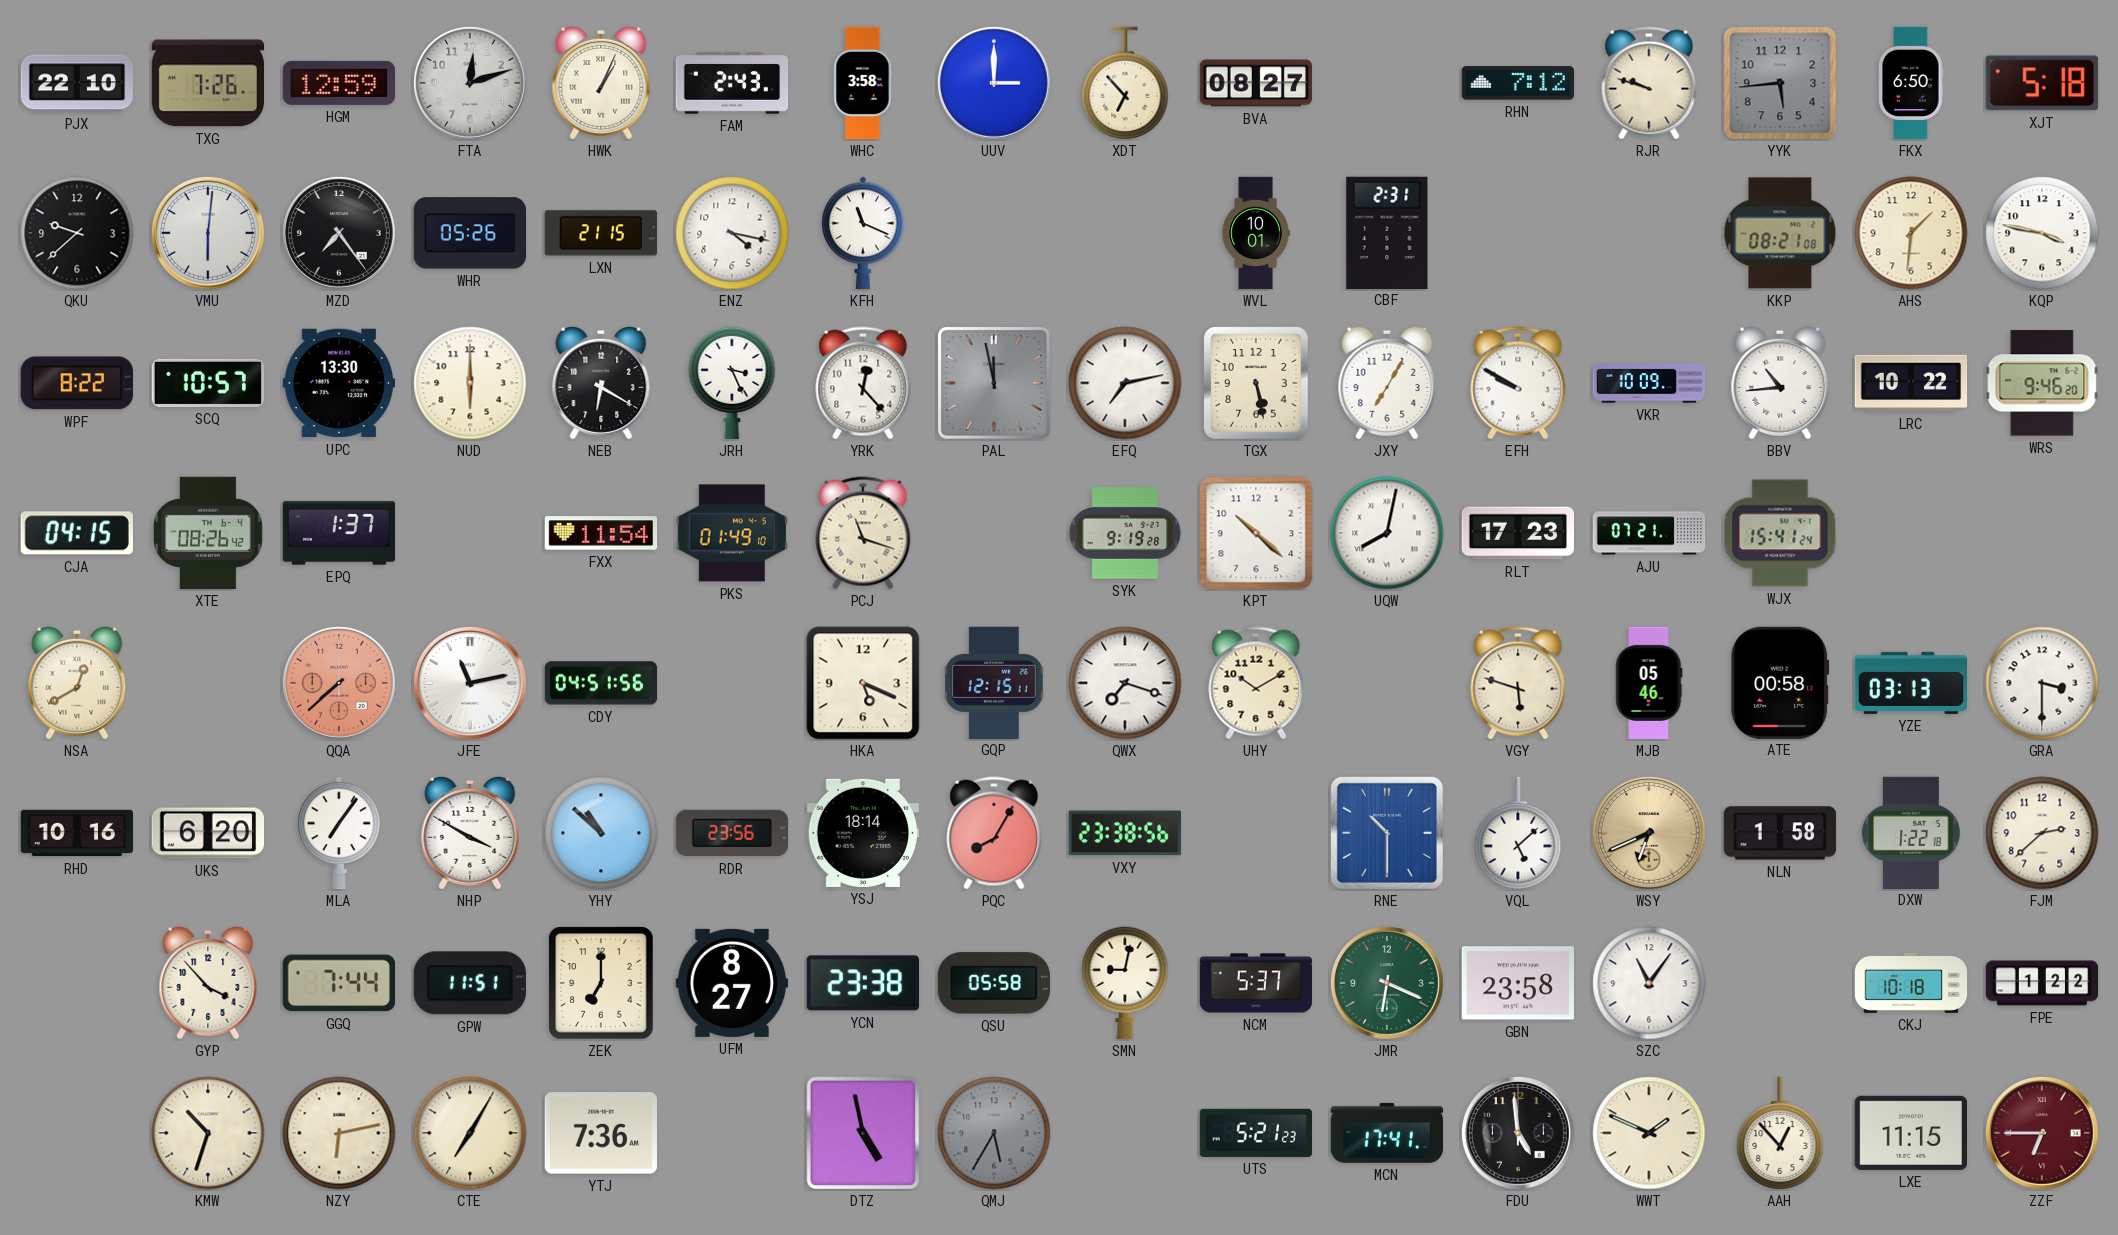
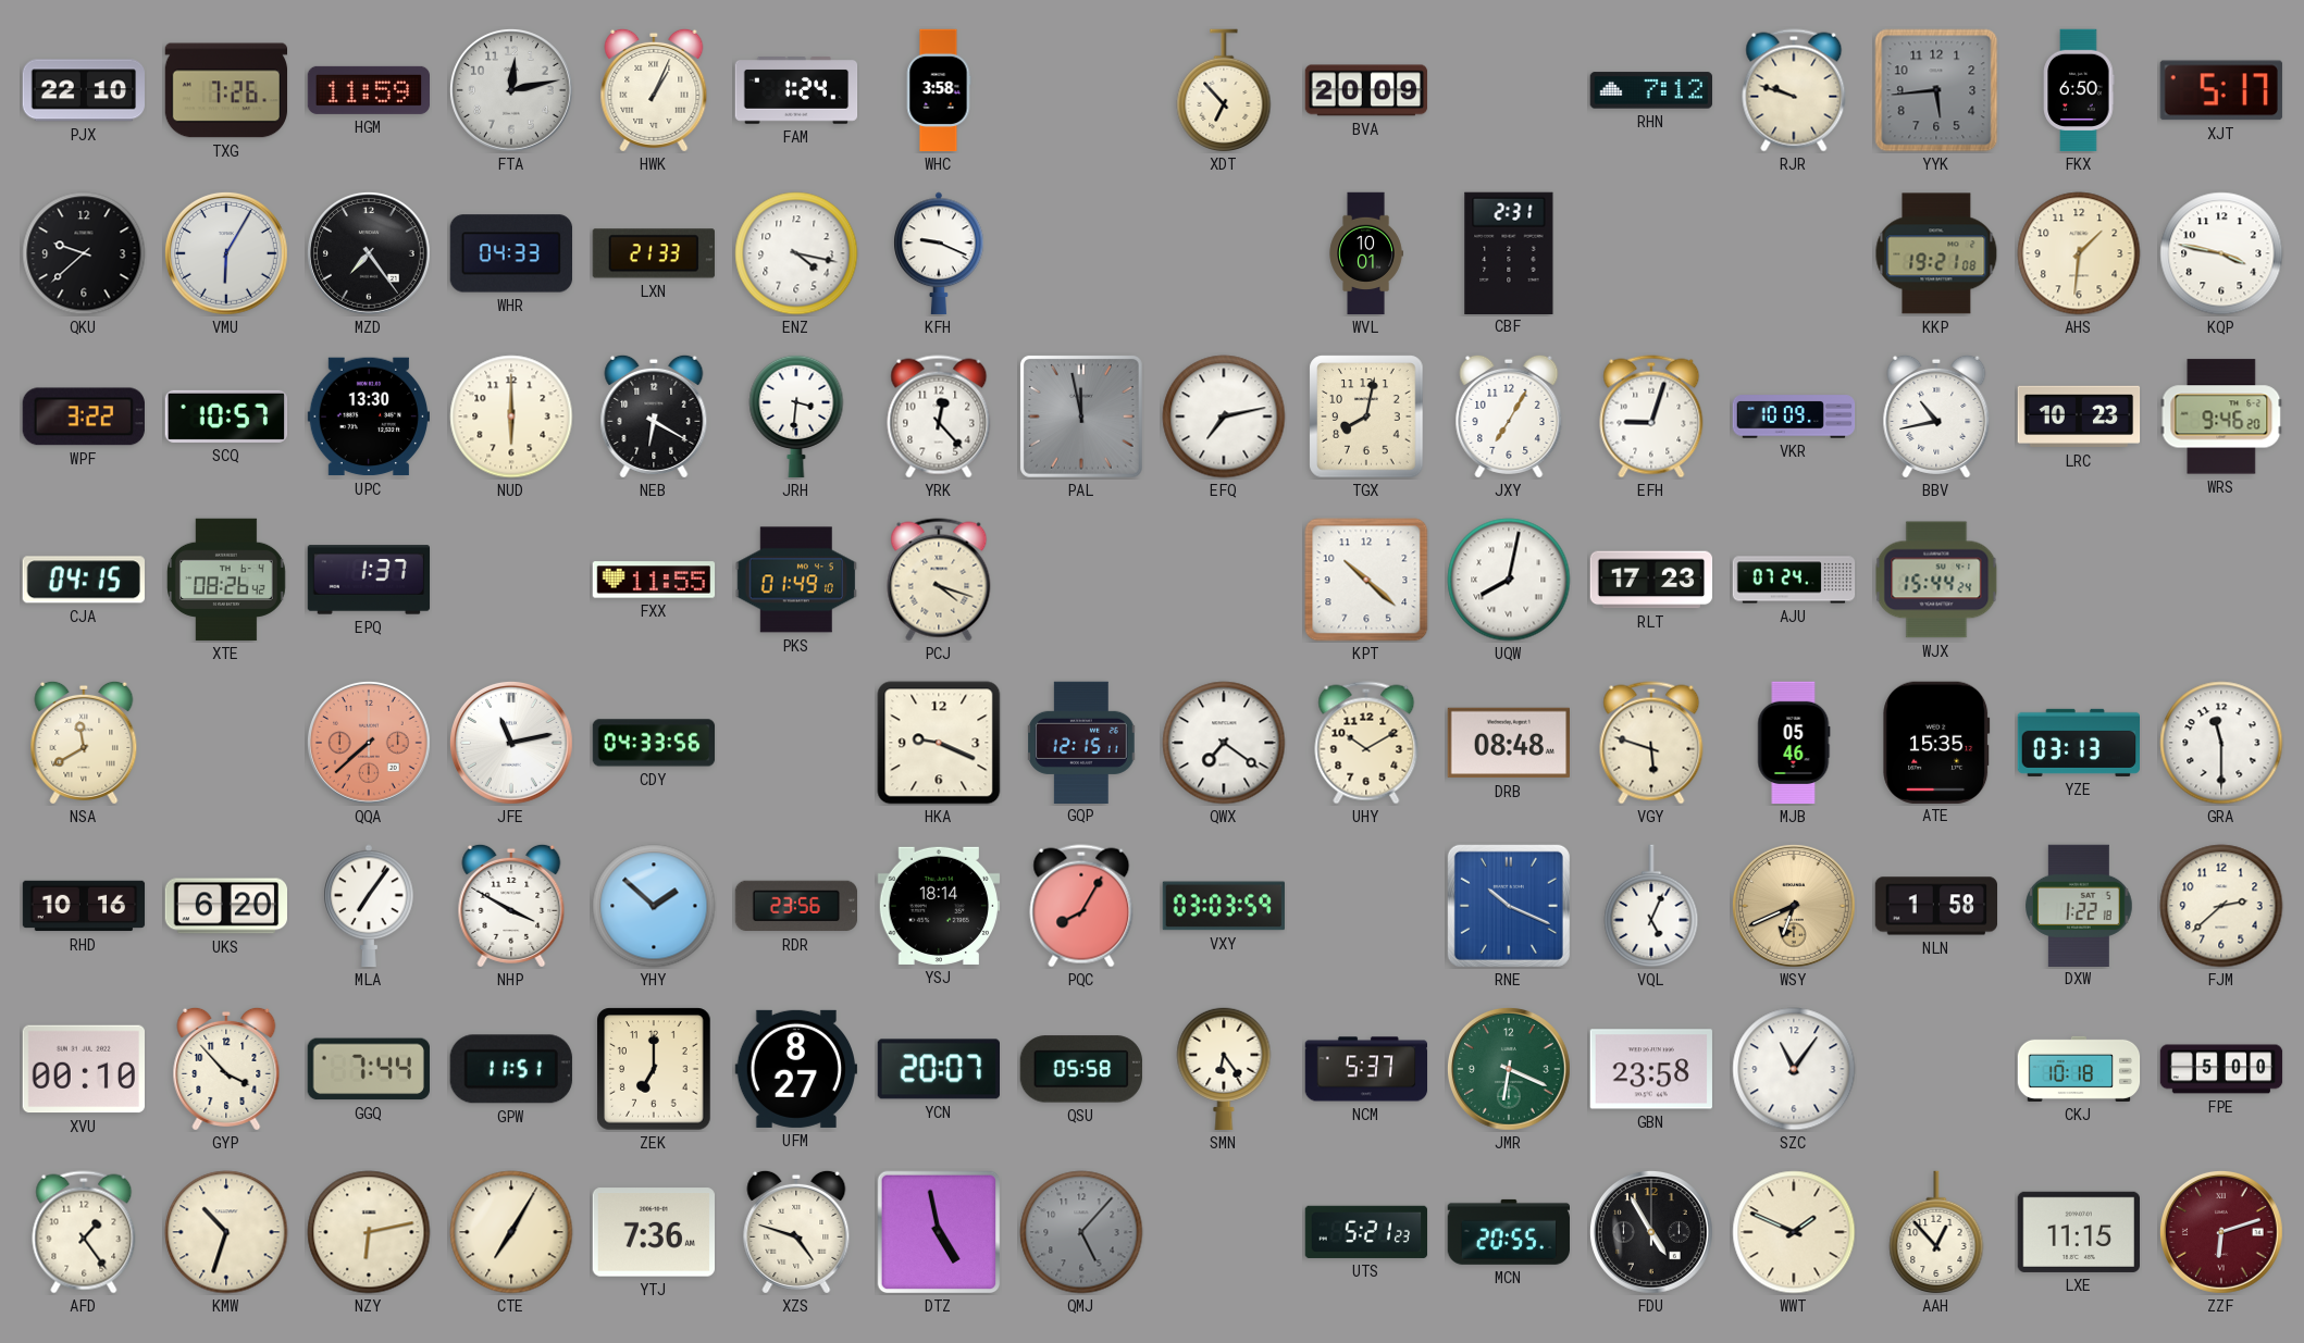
HGM: 12:59 -> 11:59
FTA: 12:12 -> 12:13
FAM: 2:43 -> 1:24
UUV: 3:00 -> none
BVA: 08:27 -> 20:09
XJT: 5:18 -> 5:17
VMU: 6:01 -> 6:05
WHR: 05:26 -> 04:33
LXN: 21:15 -> 21:33
KFH: 11:19 -> 9:19
KKP: 08:21 -> 19:21
WPF: 8:22 -> 3:22
JRH: 3:26 -> 3:31
TGX: 5:28 -> 8:02
EFH: 9:50 -> 9:03
BBV: 10:44 -> 10:43
LRC: 10:22 -> 10:23
FXX: 11:54 -> 11:55
PCJ: 11:18 -> 4:18
SYK: 9:19 -> none
AJU: 07:21 -> 07:24
WJX: 15:41 -> 15:44
NSA: 12:40 -> 11:40
CDY: 04:51 -> 04:33
HKA: 5:19 -> 9:19
QWX: 7:18 -> 7:21
DRB: none -> 08:48
ATE: 00:58 -> 15:35
GRA: 3:30 -> 11:30
YHY: 10:52 -> 1:52
VXY: 23:38 -> 03:03
RNE: 10:30 -> 10:19
VQL: 5:08 -> 5:04
XVU: none -> 00:10
YCN: 23:38 -> 20:07
SMN: 9:02 -> 6:24
FPE: 1:22 -> 5:00
AFD: none -> 1:24
XZS: none -> 4:48
QMJ: 5:35 -> 5:07
MCN: 17:41 -> 20:55
FDU: 4:59 -> 4:55
ZZF: 6:45 -> 6:12
